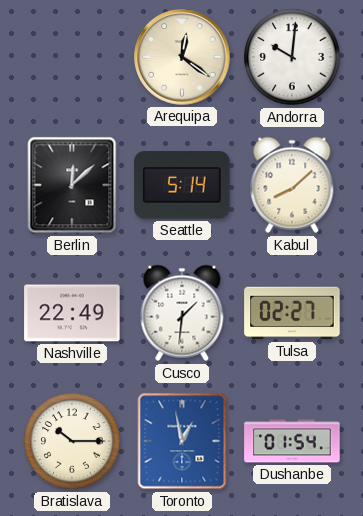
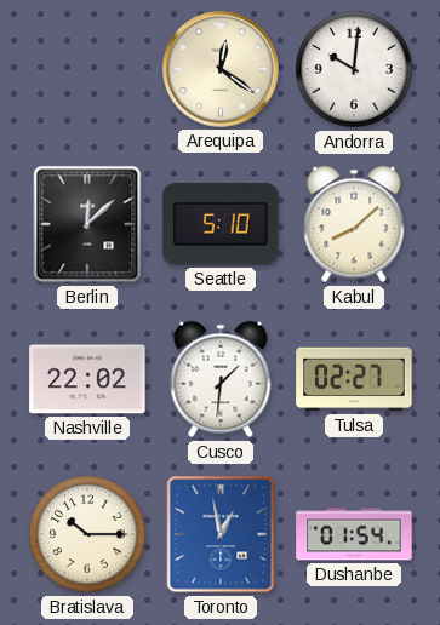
Seattle: 5:14 -> 5:10
Nashville: 22:49 -> 22:02
